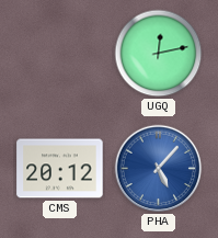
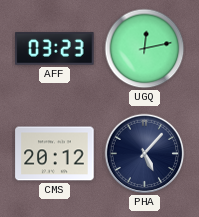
AFF: none -> 03:23
PHA dial: blue -> navy
